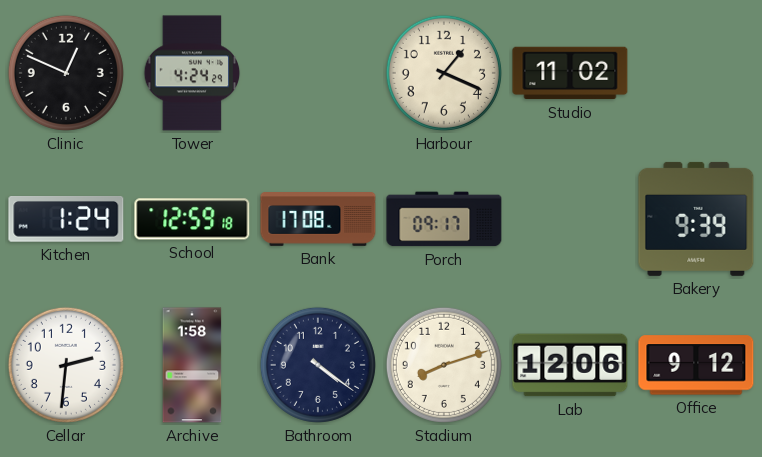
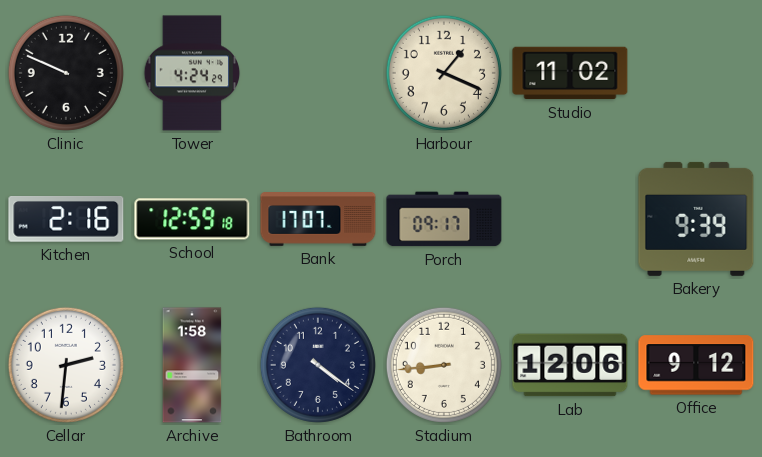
Clinic: 12:49 -> 9:49
Kitchen: 1:24 -> 2:16
Bank: 17:08 -> 17:07
Stadium: 8:12 -> 8:44
